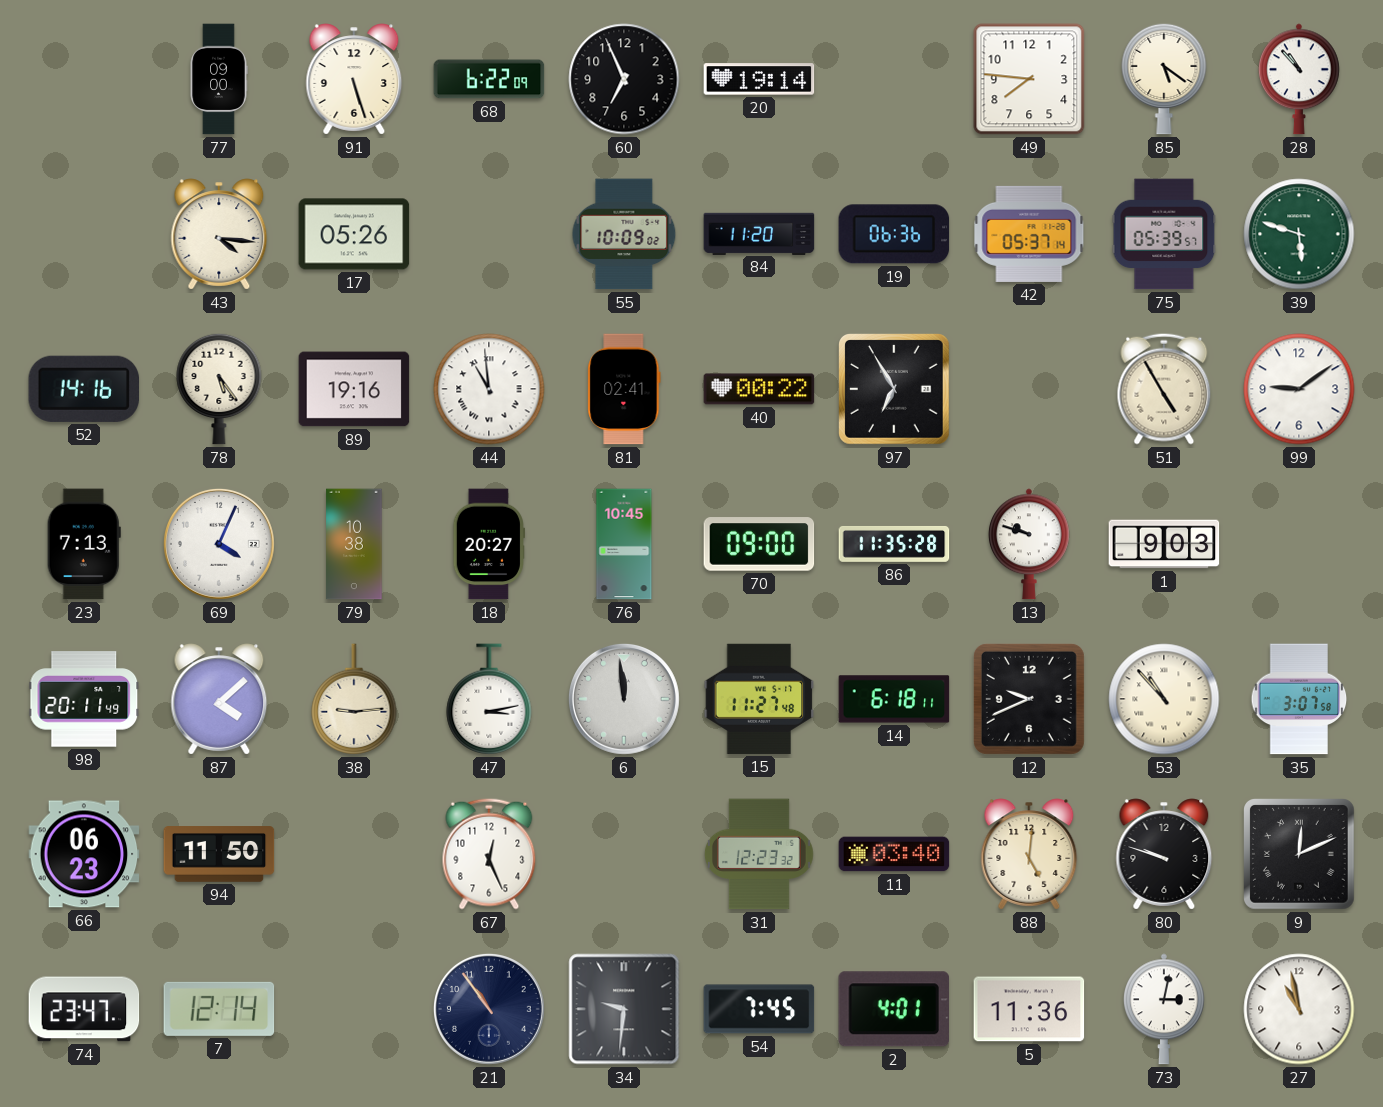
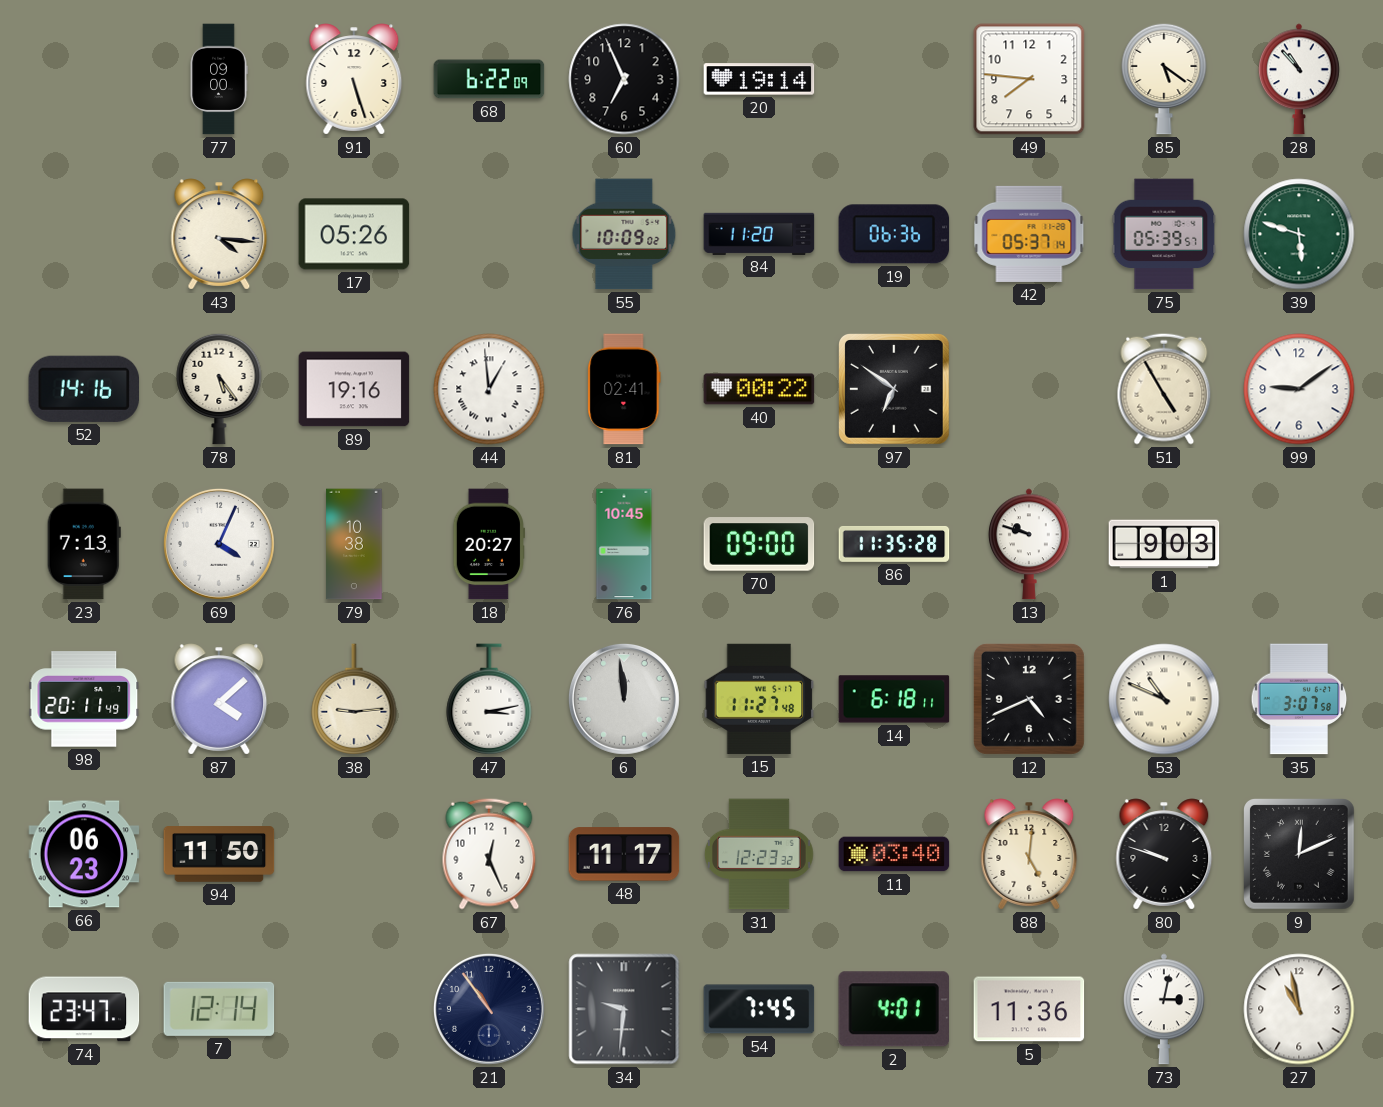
44: 10:59 -> 12:59
97: 6:55 -> 6:51
12: 9:41 -> 4:41
53: 10:53 -> 10:49
48: none -> 11:17
